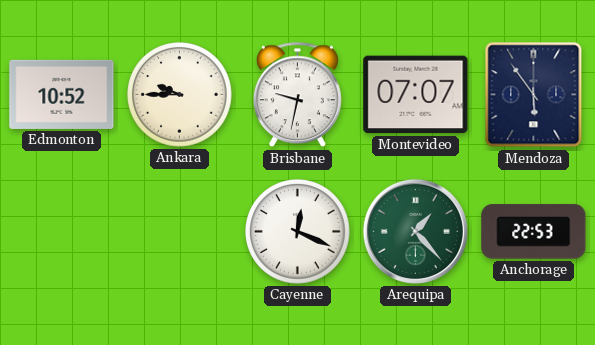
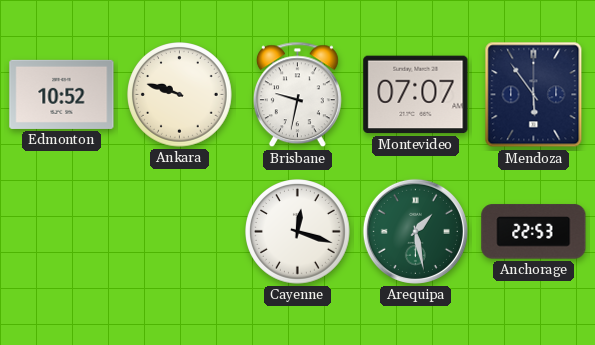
Ankara: 9:45 -> 9:48
Cayenne: 12:19 -> 12:18
Arequipa: 1:23 -> 1:28
